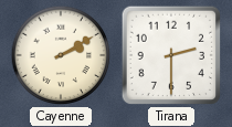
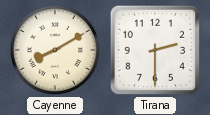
Cayenne: 2:10 -> 8:10
